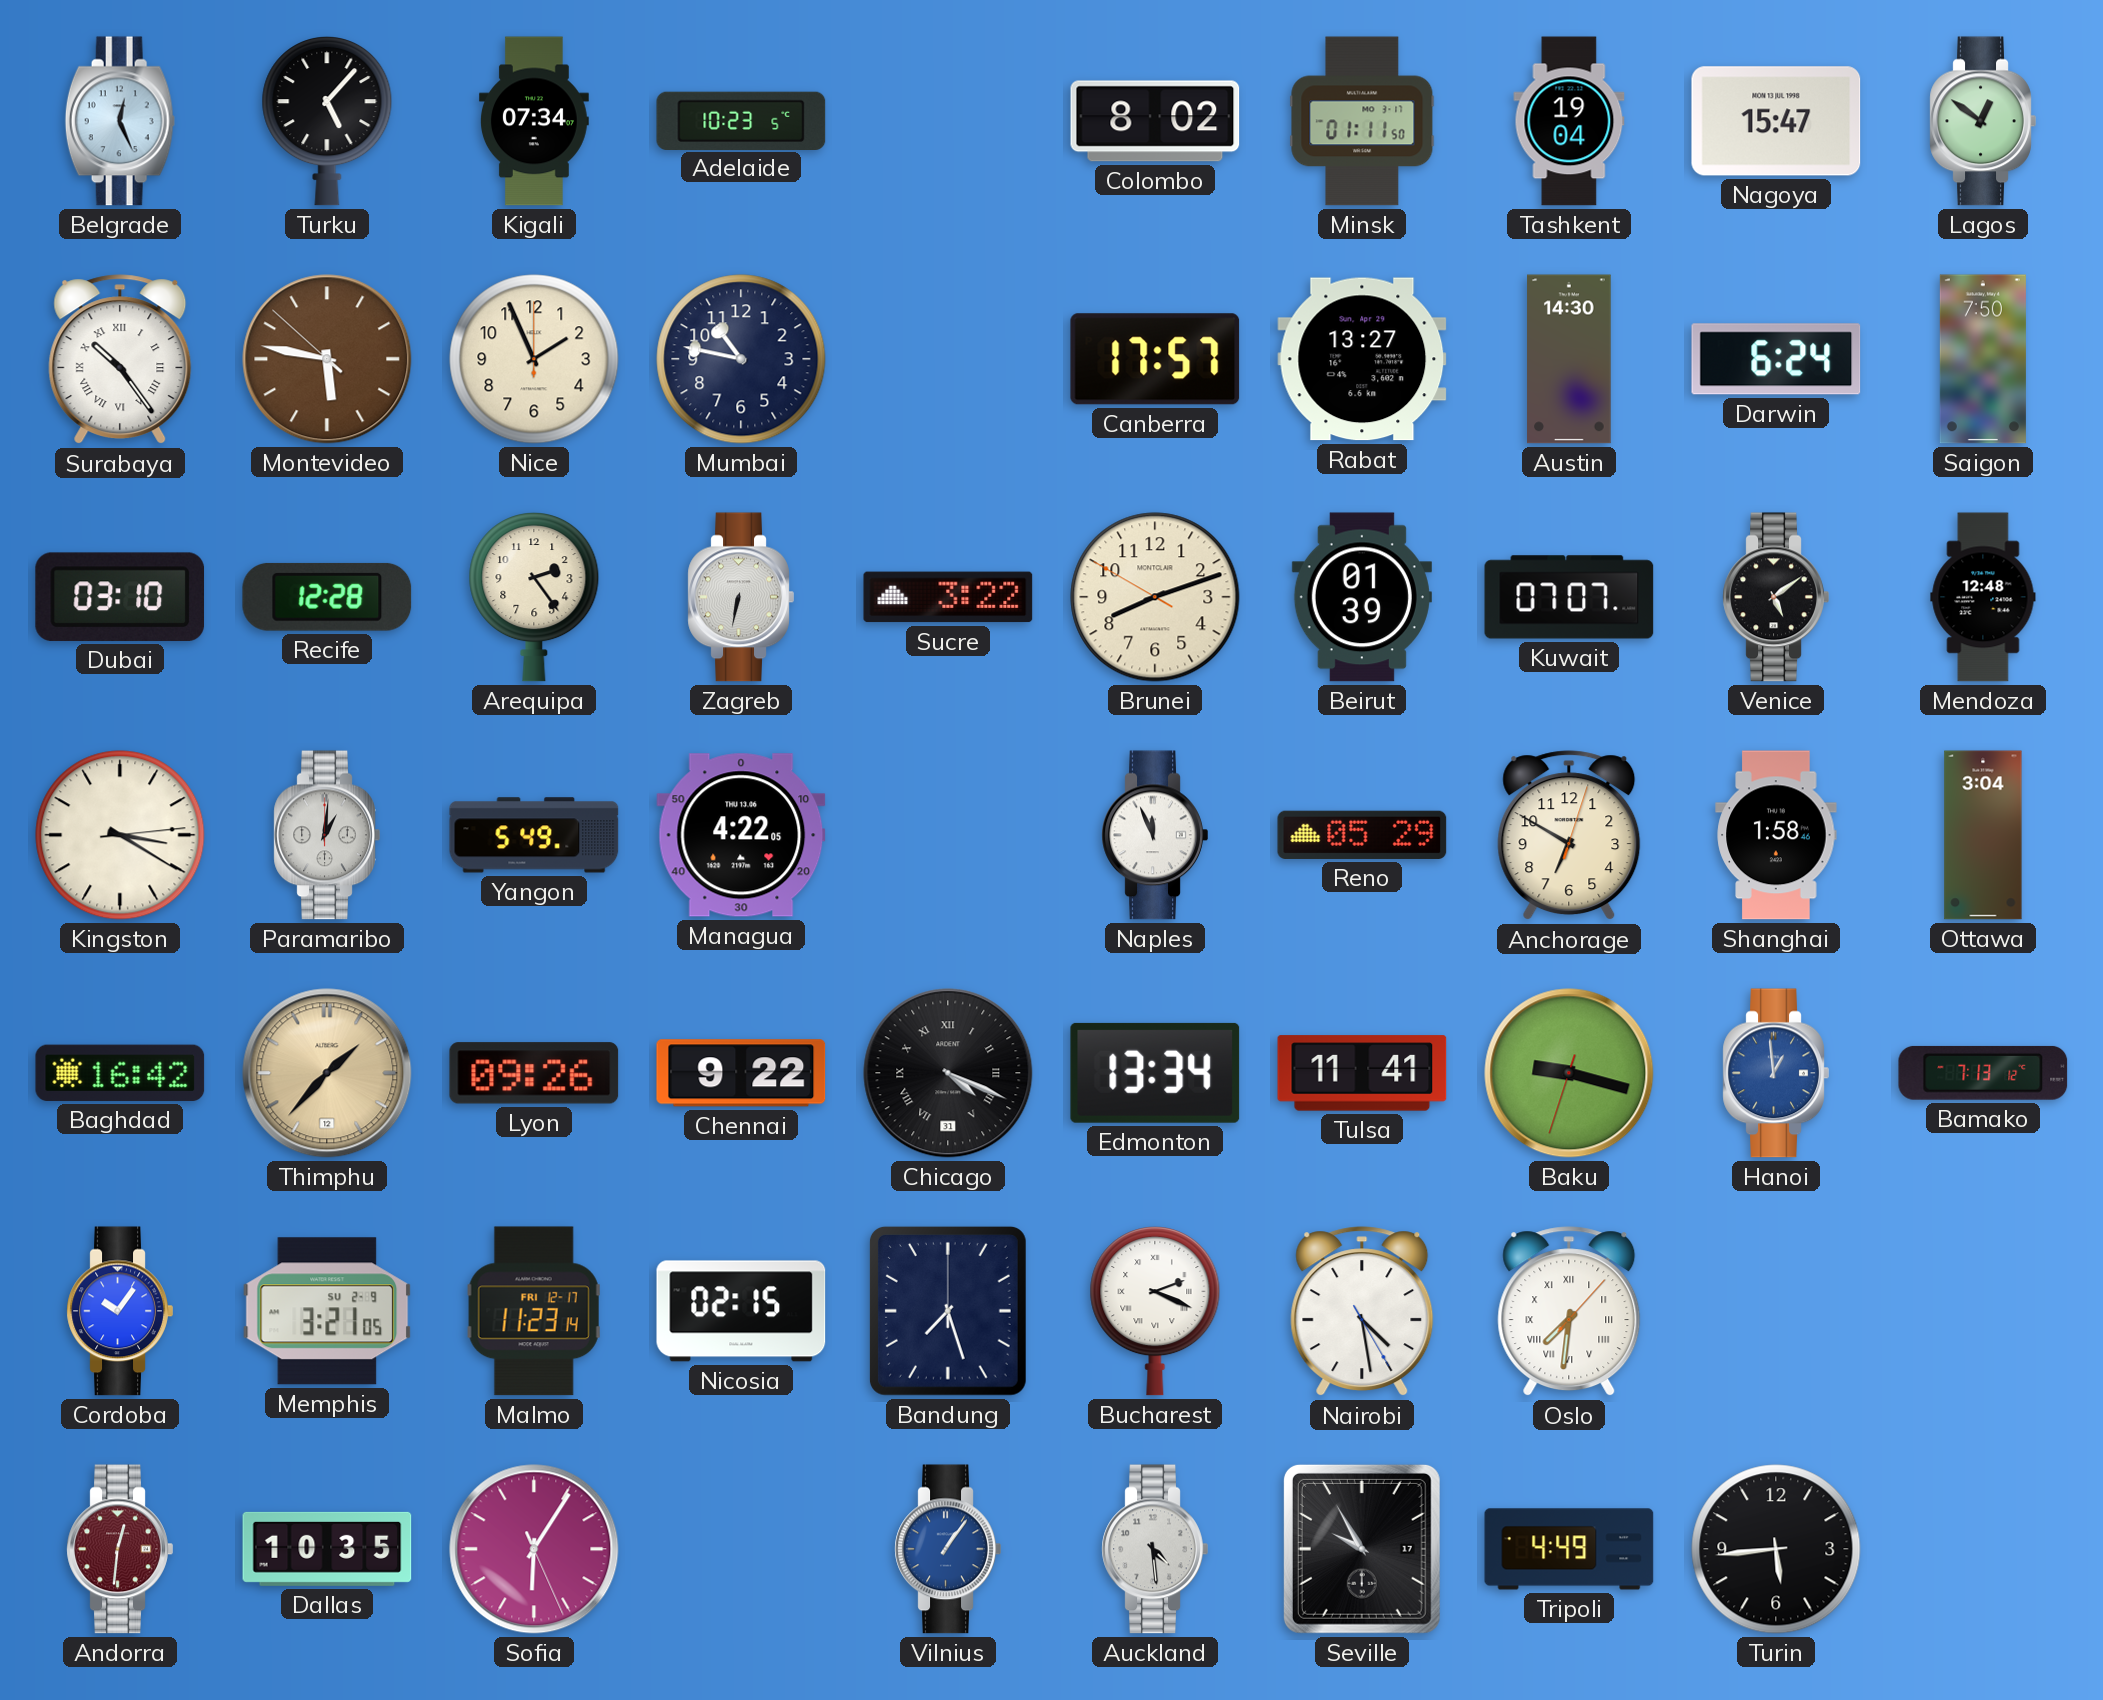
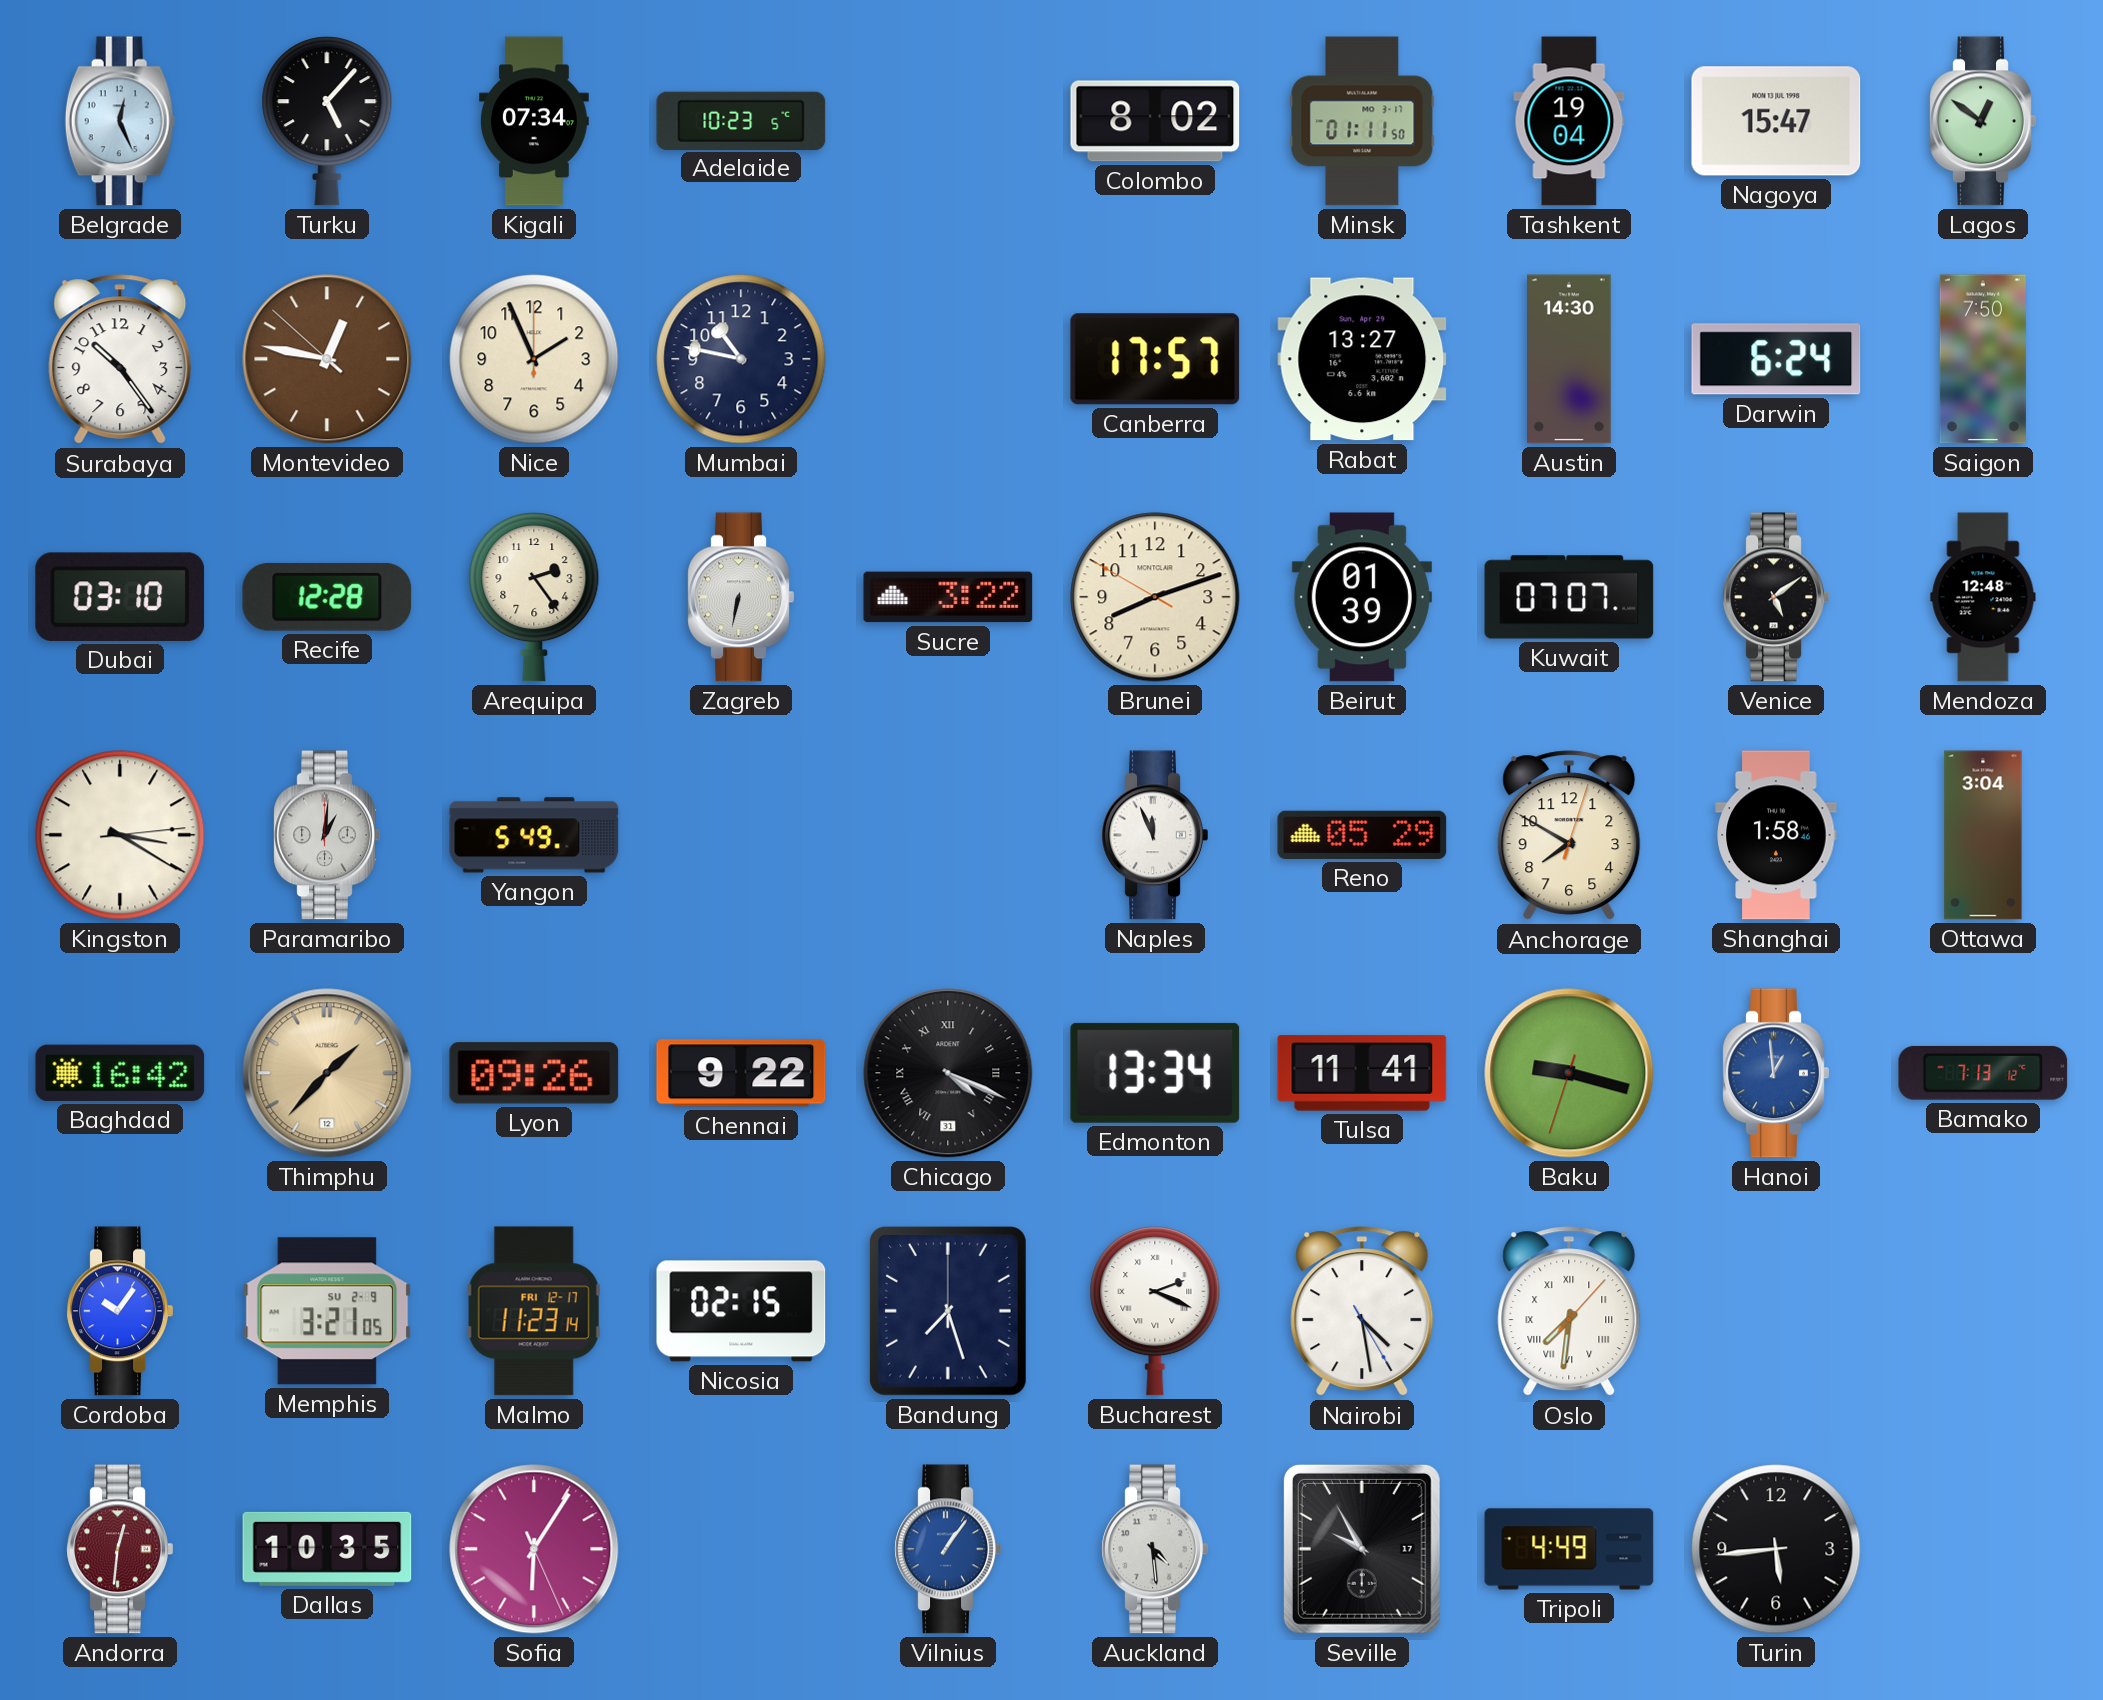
Surabaya numerals: Roman -> Arabic
Montevideo: 5:46 -> 12:46
Managua: 4:22 -> none
Anchorage: 6:50 -> 7:50
